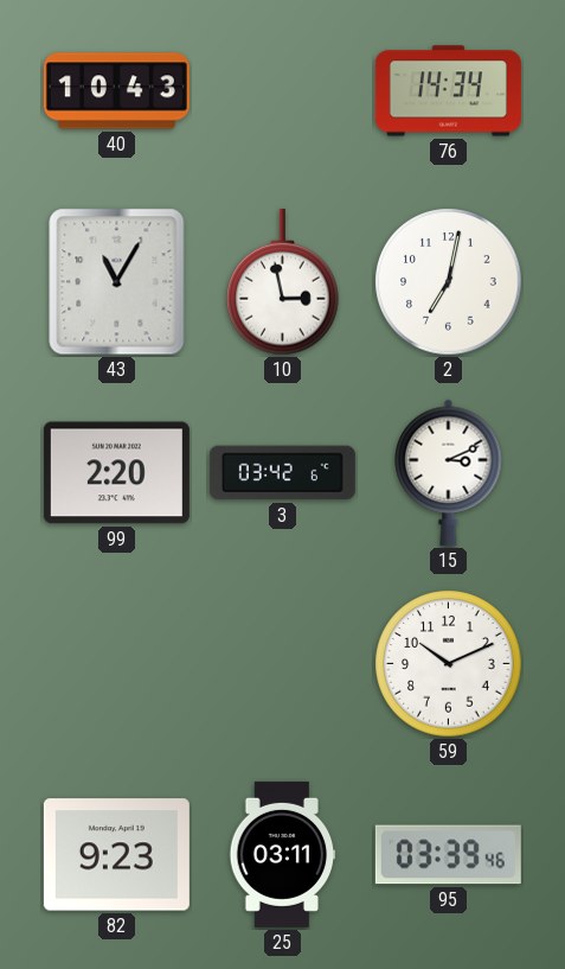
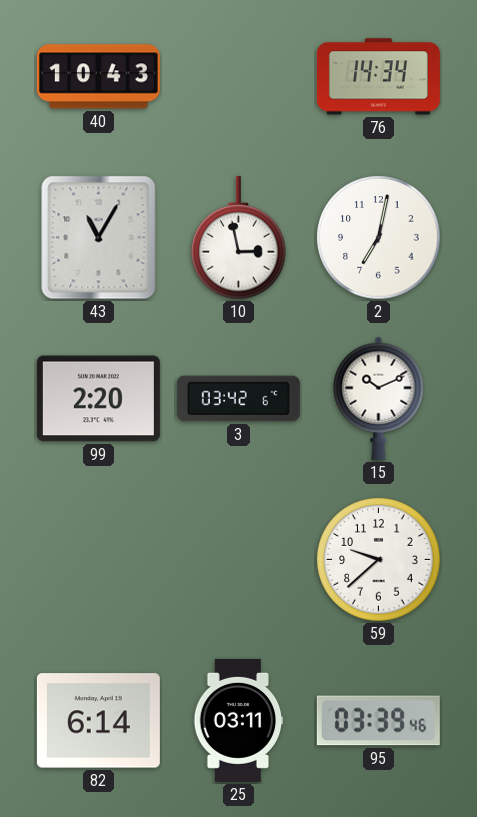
15: 3:11 -> 10:11
59: 10:11 -> 9:38
82: 9:23 -> 6:14
